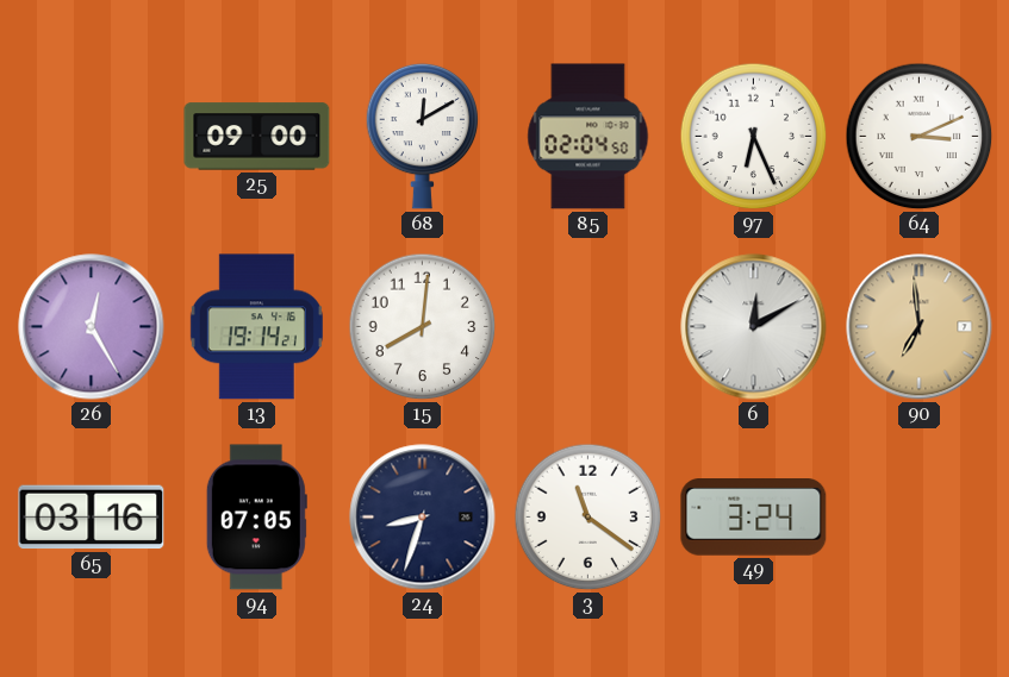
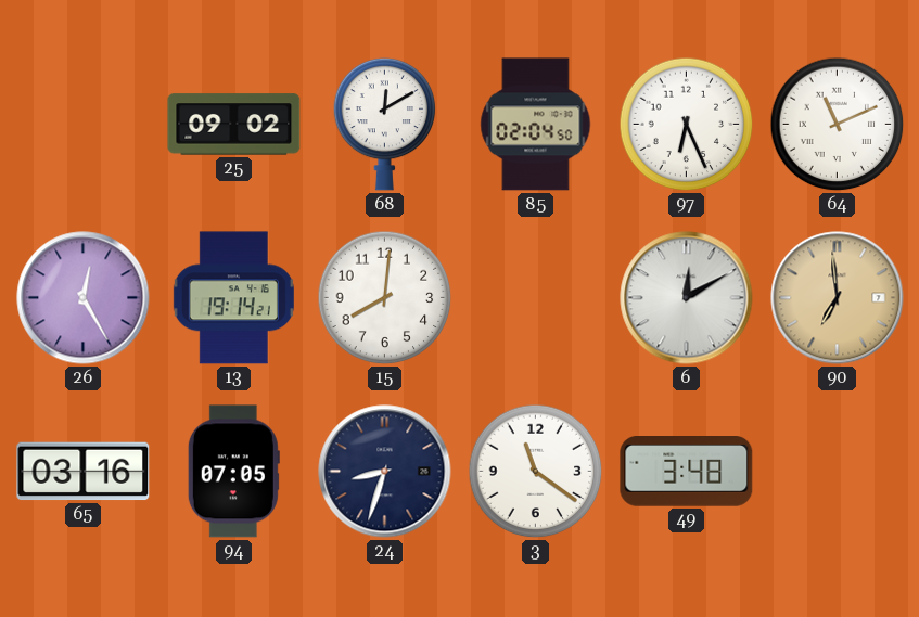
25: 09:00 -> 09:02
64: 3:11 -> 11:11
49: 3:24 -> 3:48
